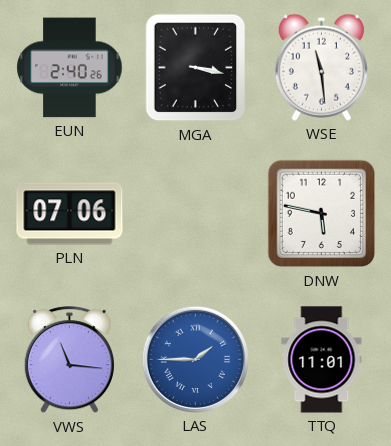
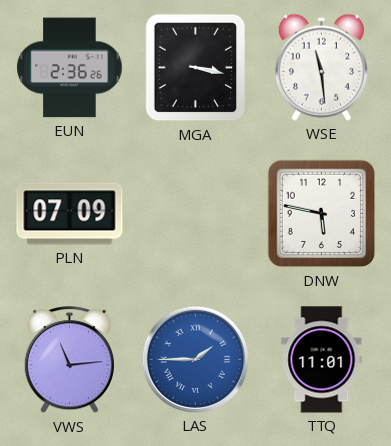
EUN: 2:40 -> 2:36
PLN: 07:06 -> 07:09
VWS: 11:16 -> 11:14
